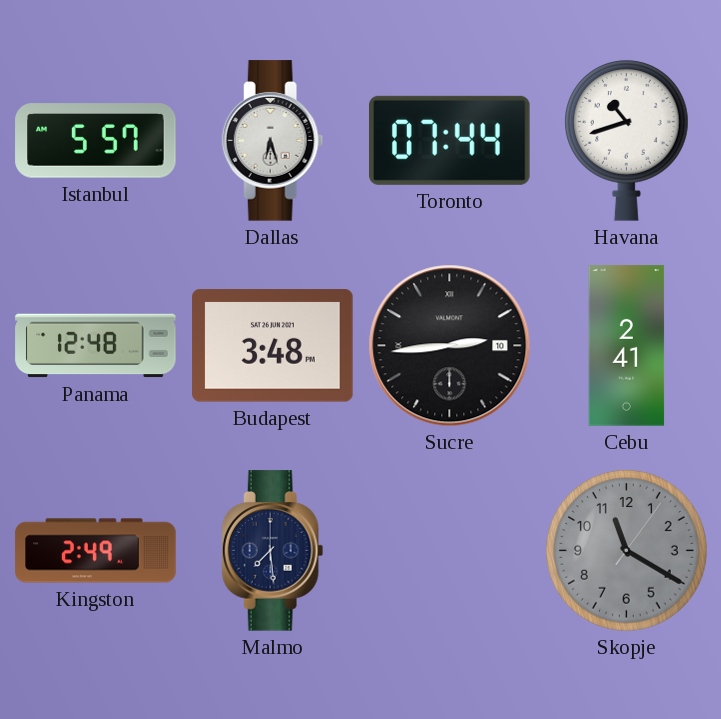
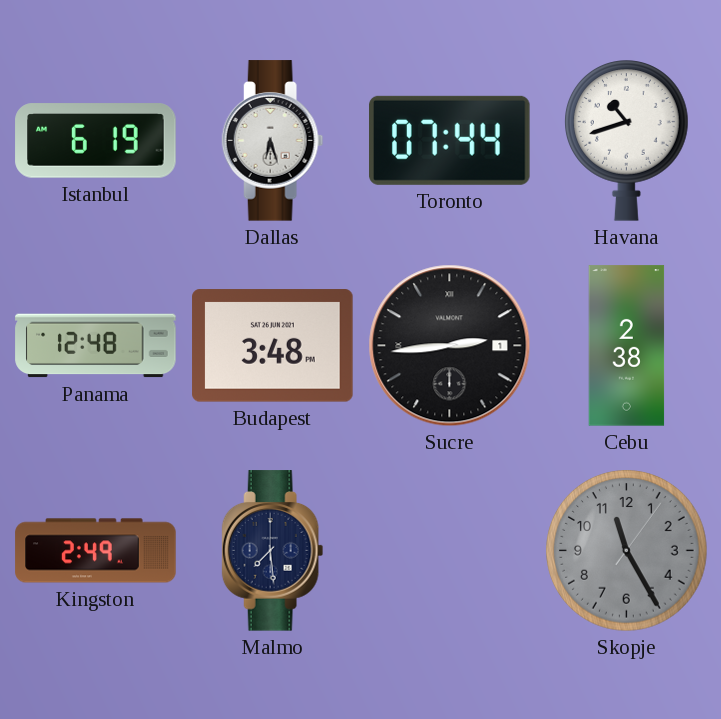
Istanbul: 5:57 -> 6:19
Sucre date: 10 -> 1
Cebu: 2:41 -> 2:38
Skopje: 11:20 -> 11:25
